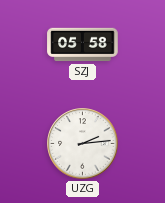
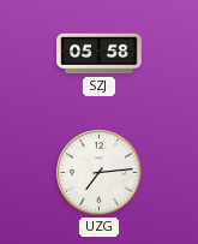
UZG: 2:14 -> 7:14
